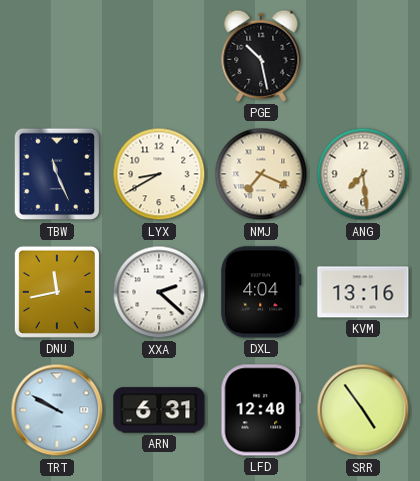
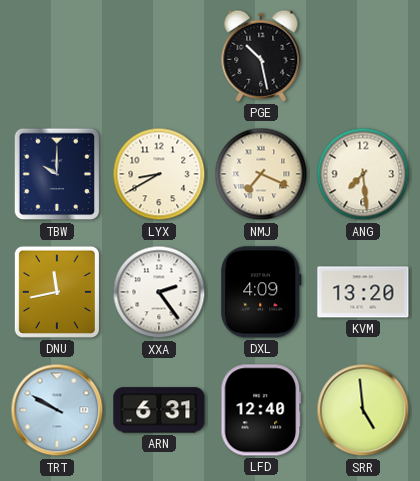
TBW: 11:26 -> 10:00
XXA: 2:22 -> 2:24
DXL: 4:04 -> 4:09
KVM: 13:16 -> 13:20
SRR: 4:54 -> 4:59
